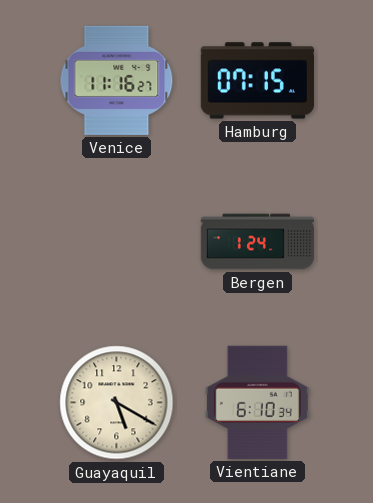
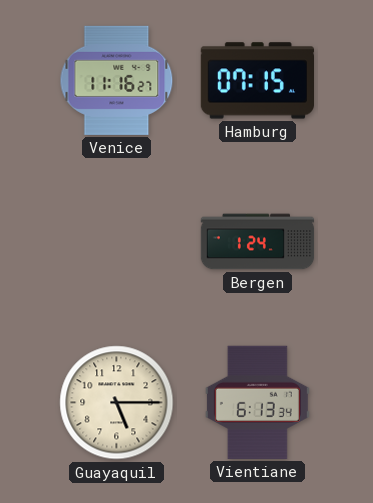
Guayaquil: 5:20 -> 5:15
Vientiane: 6:10 -> 6:13
